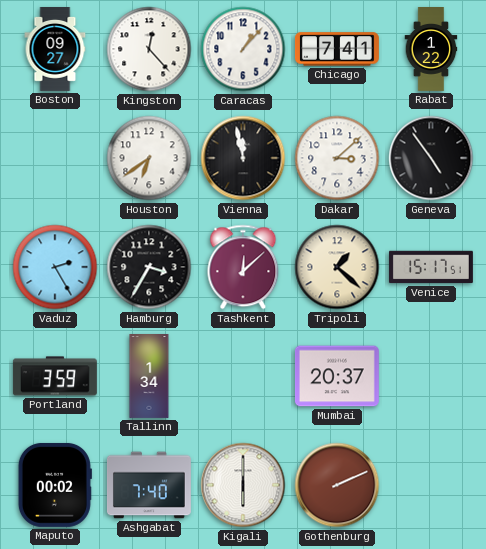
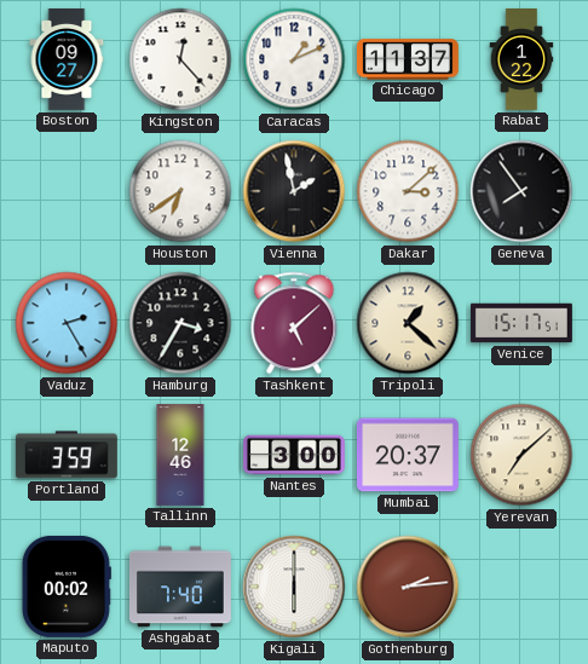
Caracas: 1:07 -> 1:11
Chicago: 7:41 -> 11:37
Vienna: 11:58 -> 1:58
Geneva: 4:54 -> 7:54
Tashkent: 12:08 -> 5:08
Tallinn: 1:34 -> 12:46
Nantes: none -> 3:00
Yerevan: none -> 7:08
Gothenburg: 2:11 -> 2:14
